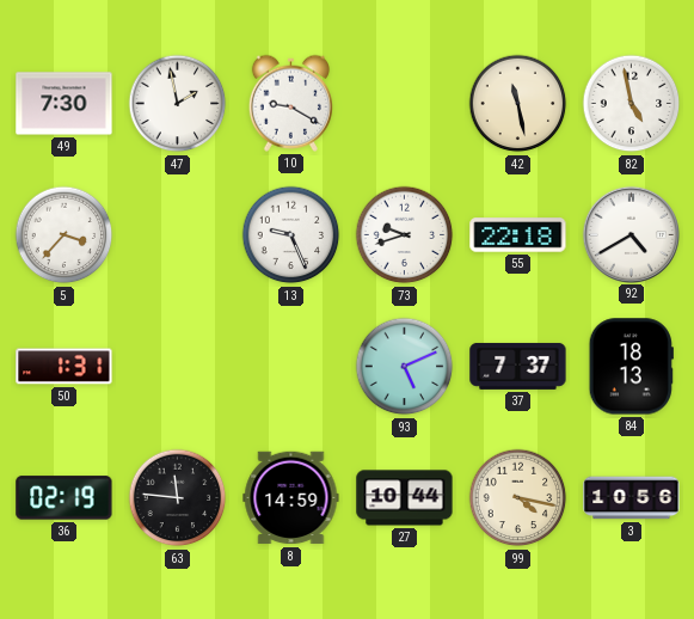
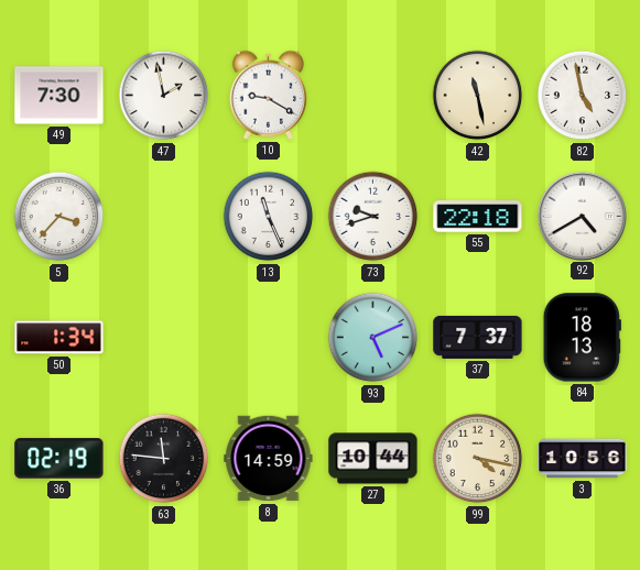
13: 9:26 -> 11:26
50: 1:31 -> 1:34
